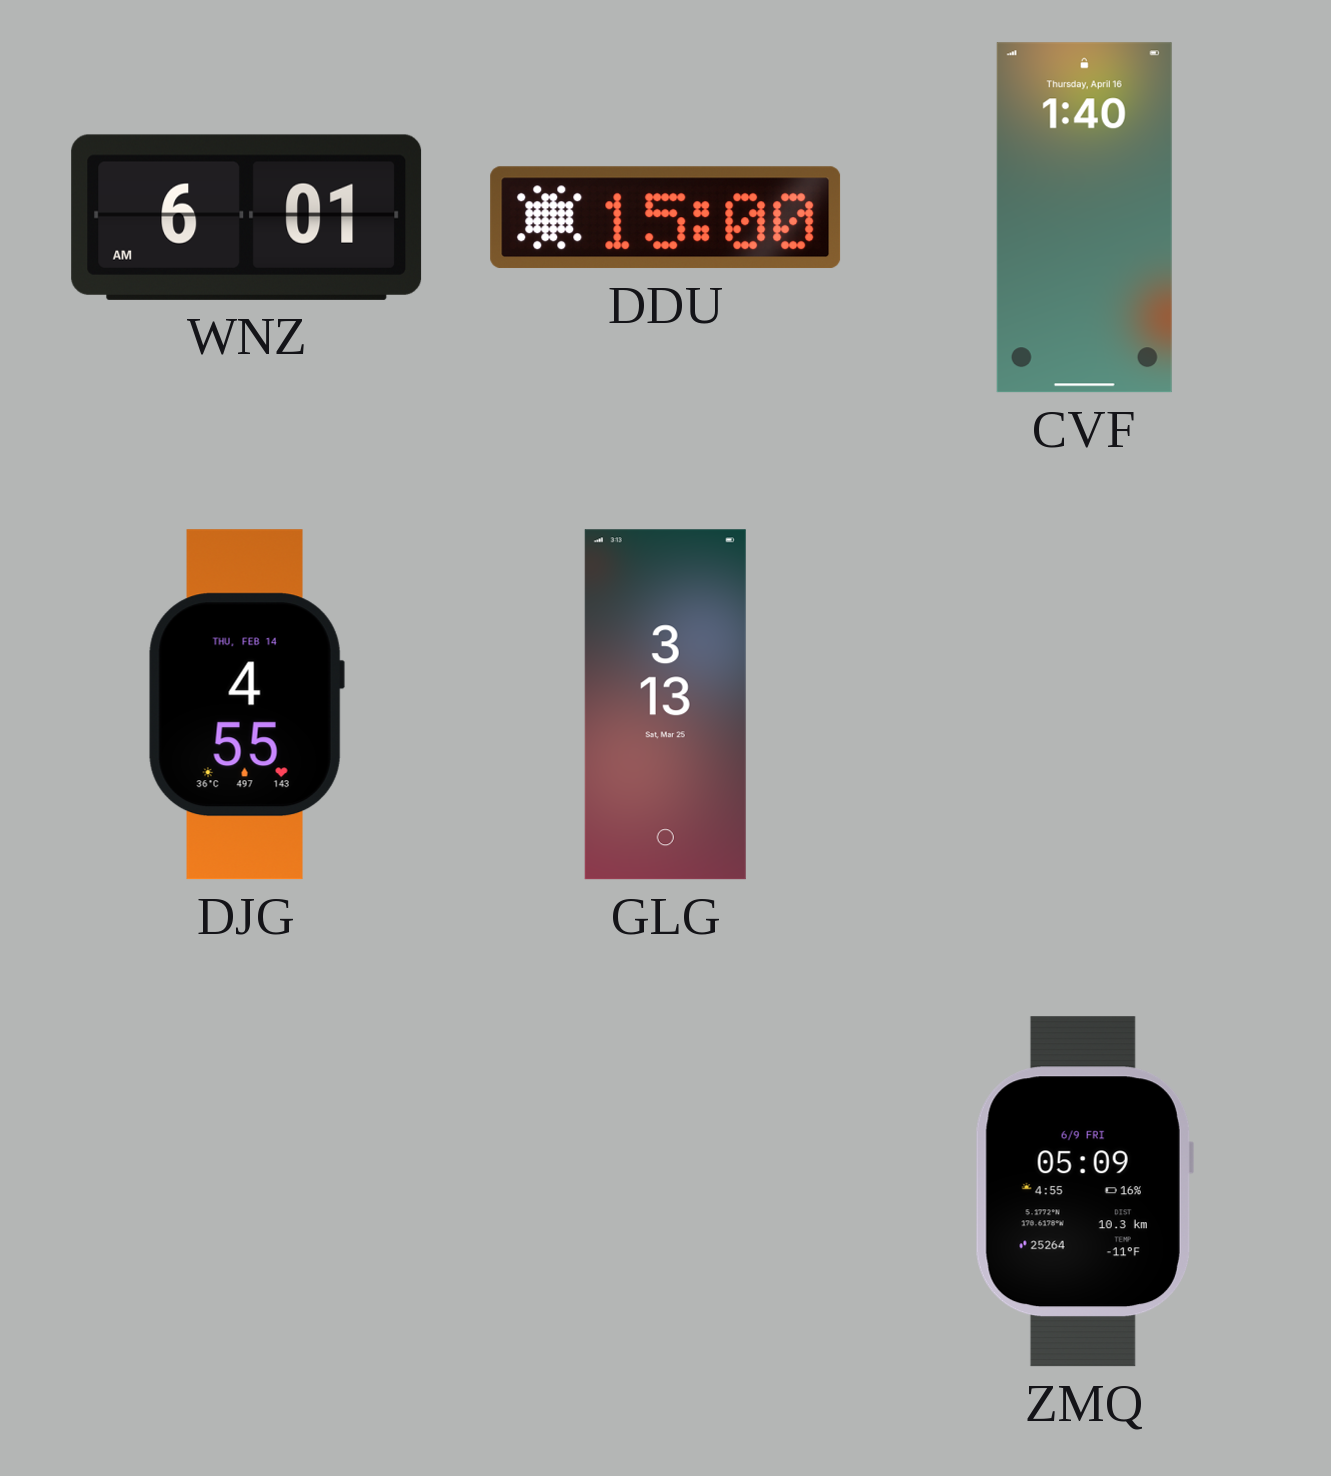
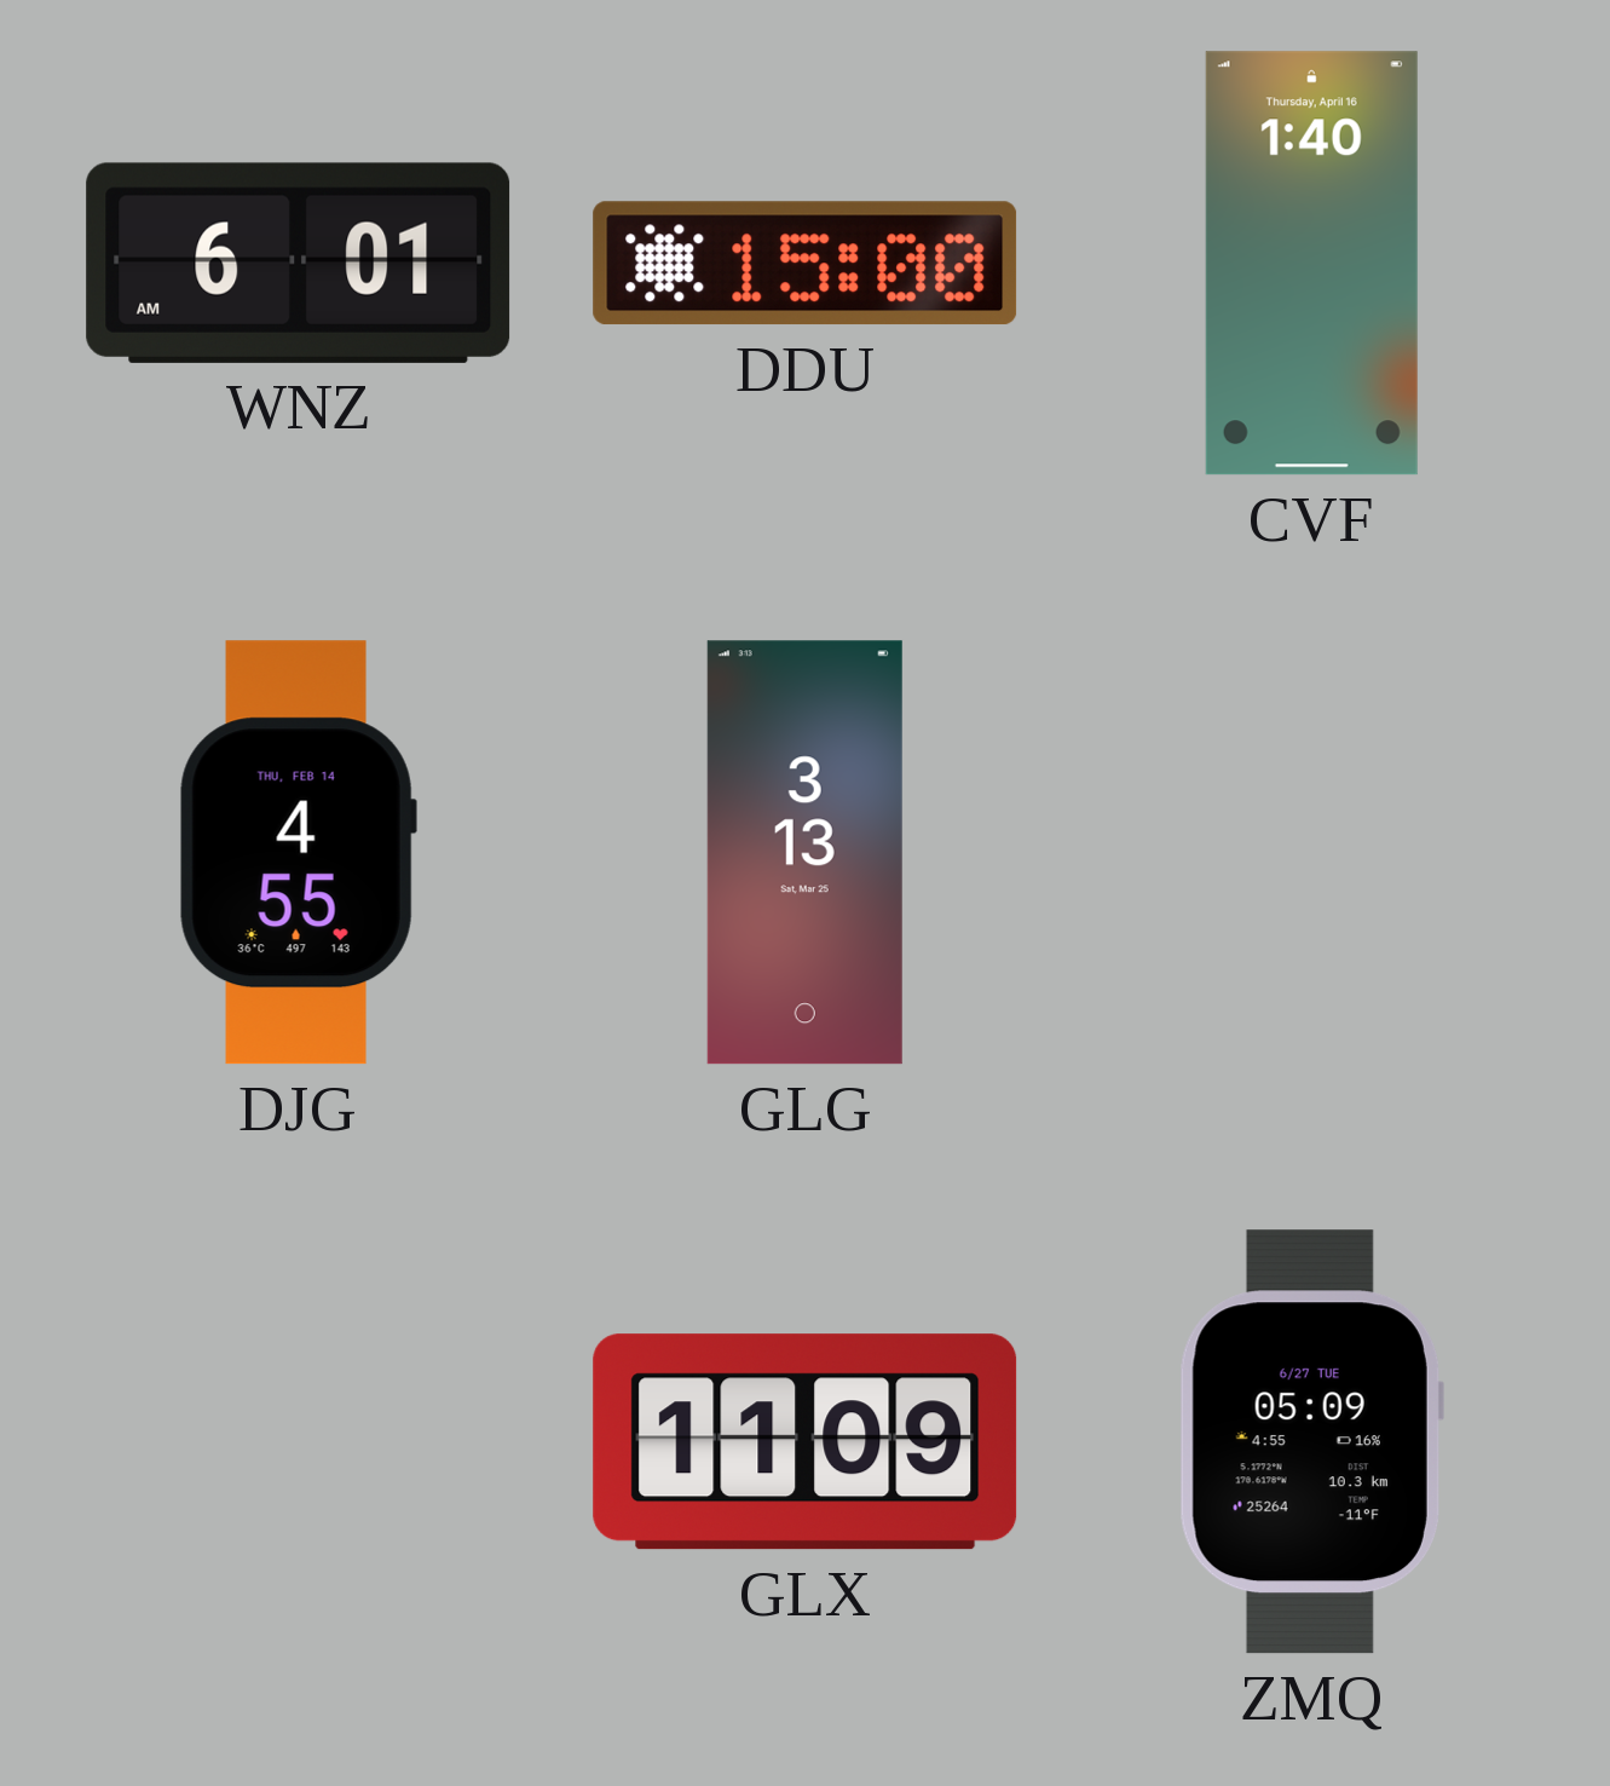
GLX: none -> 11:09
ZMQ date: 6/9 FRI -> 6/27 TUE
